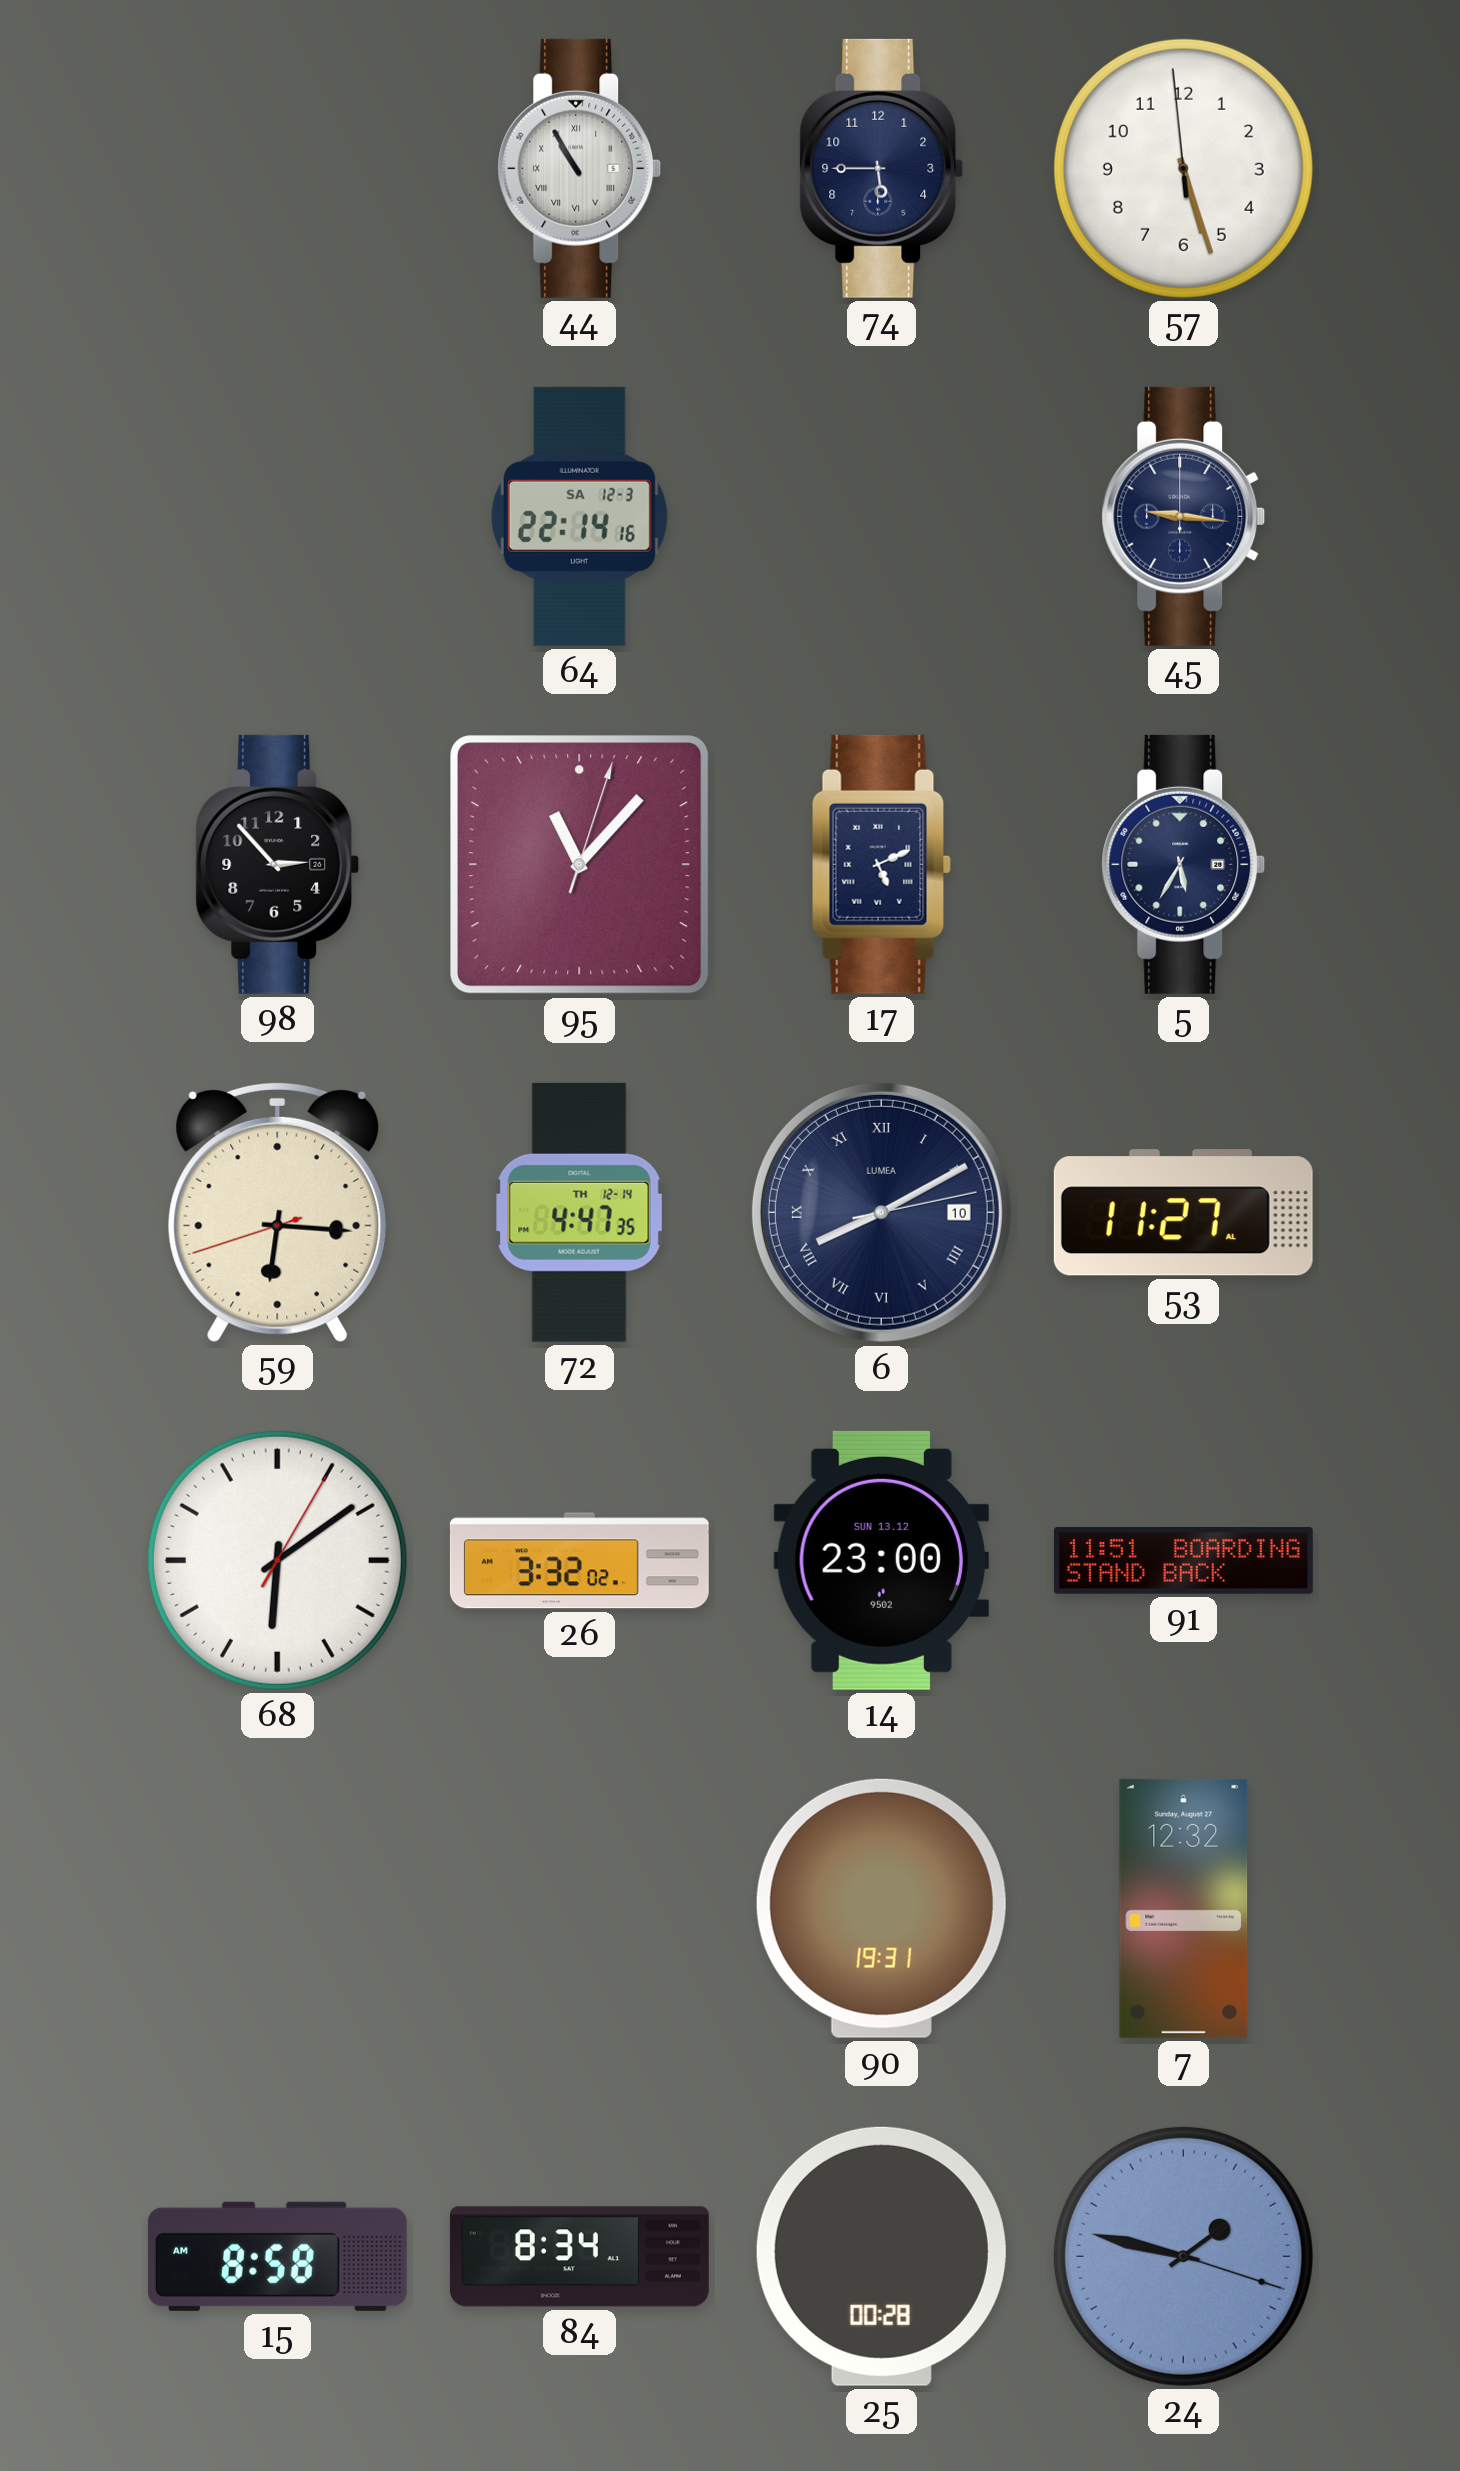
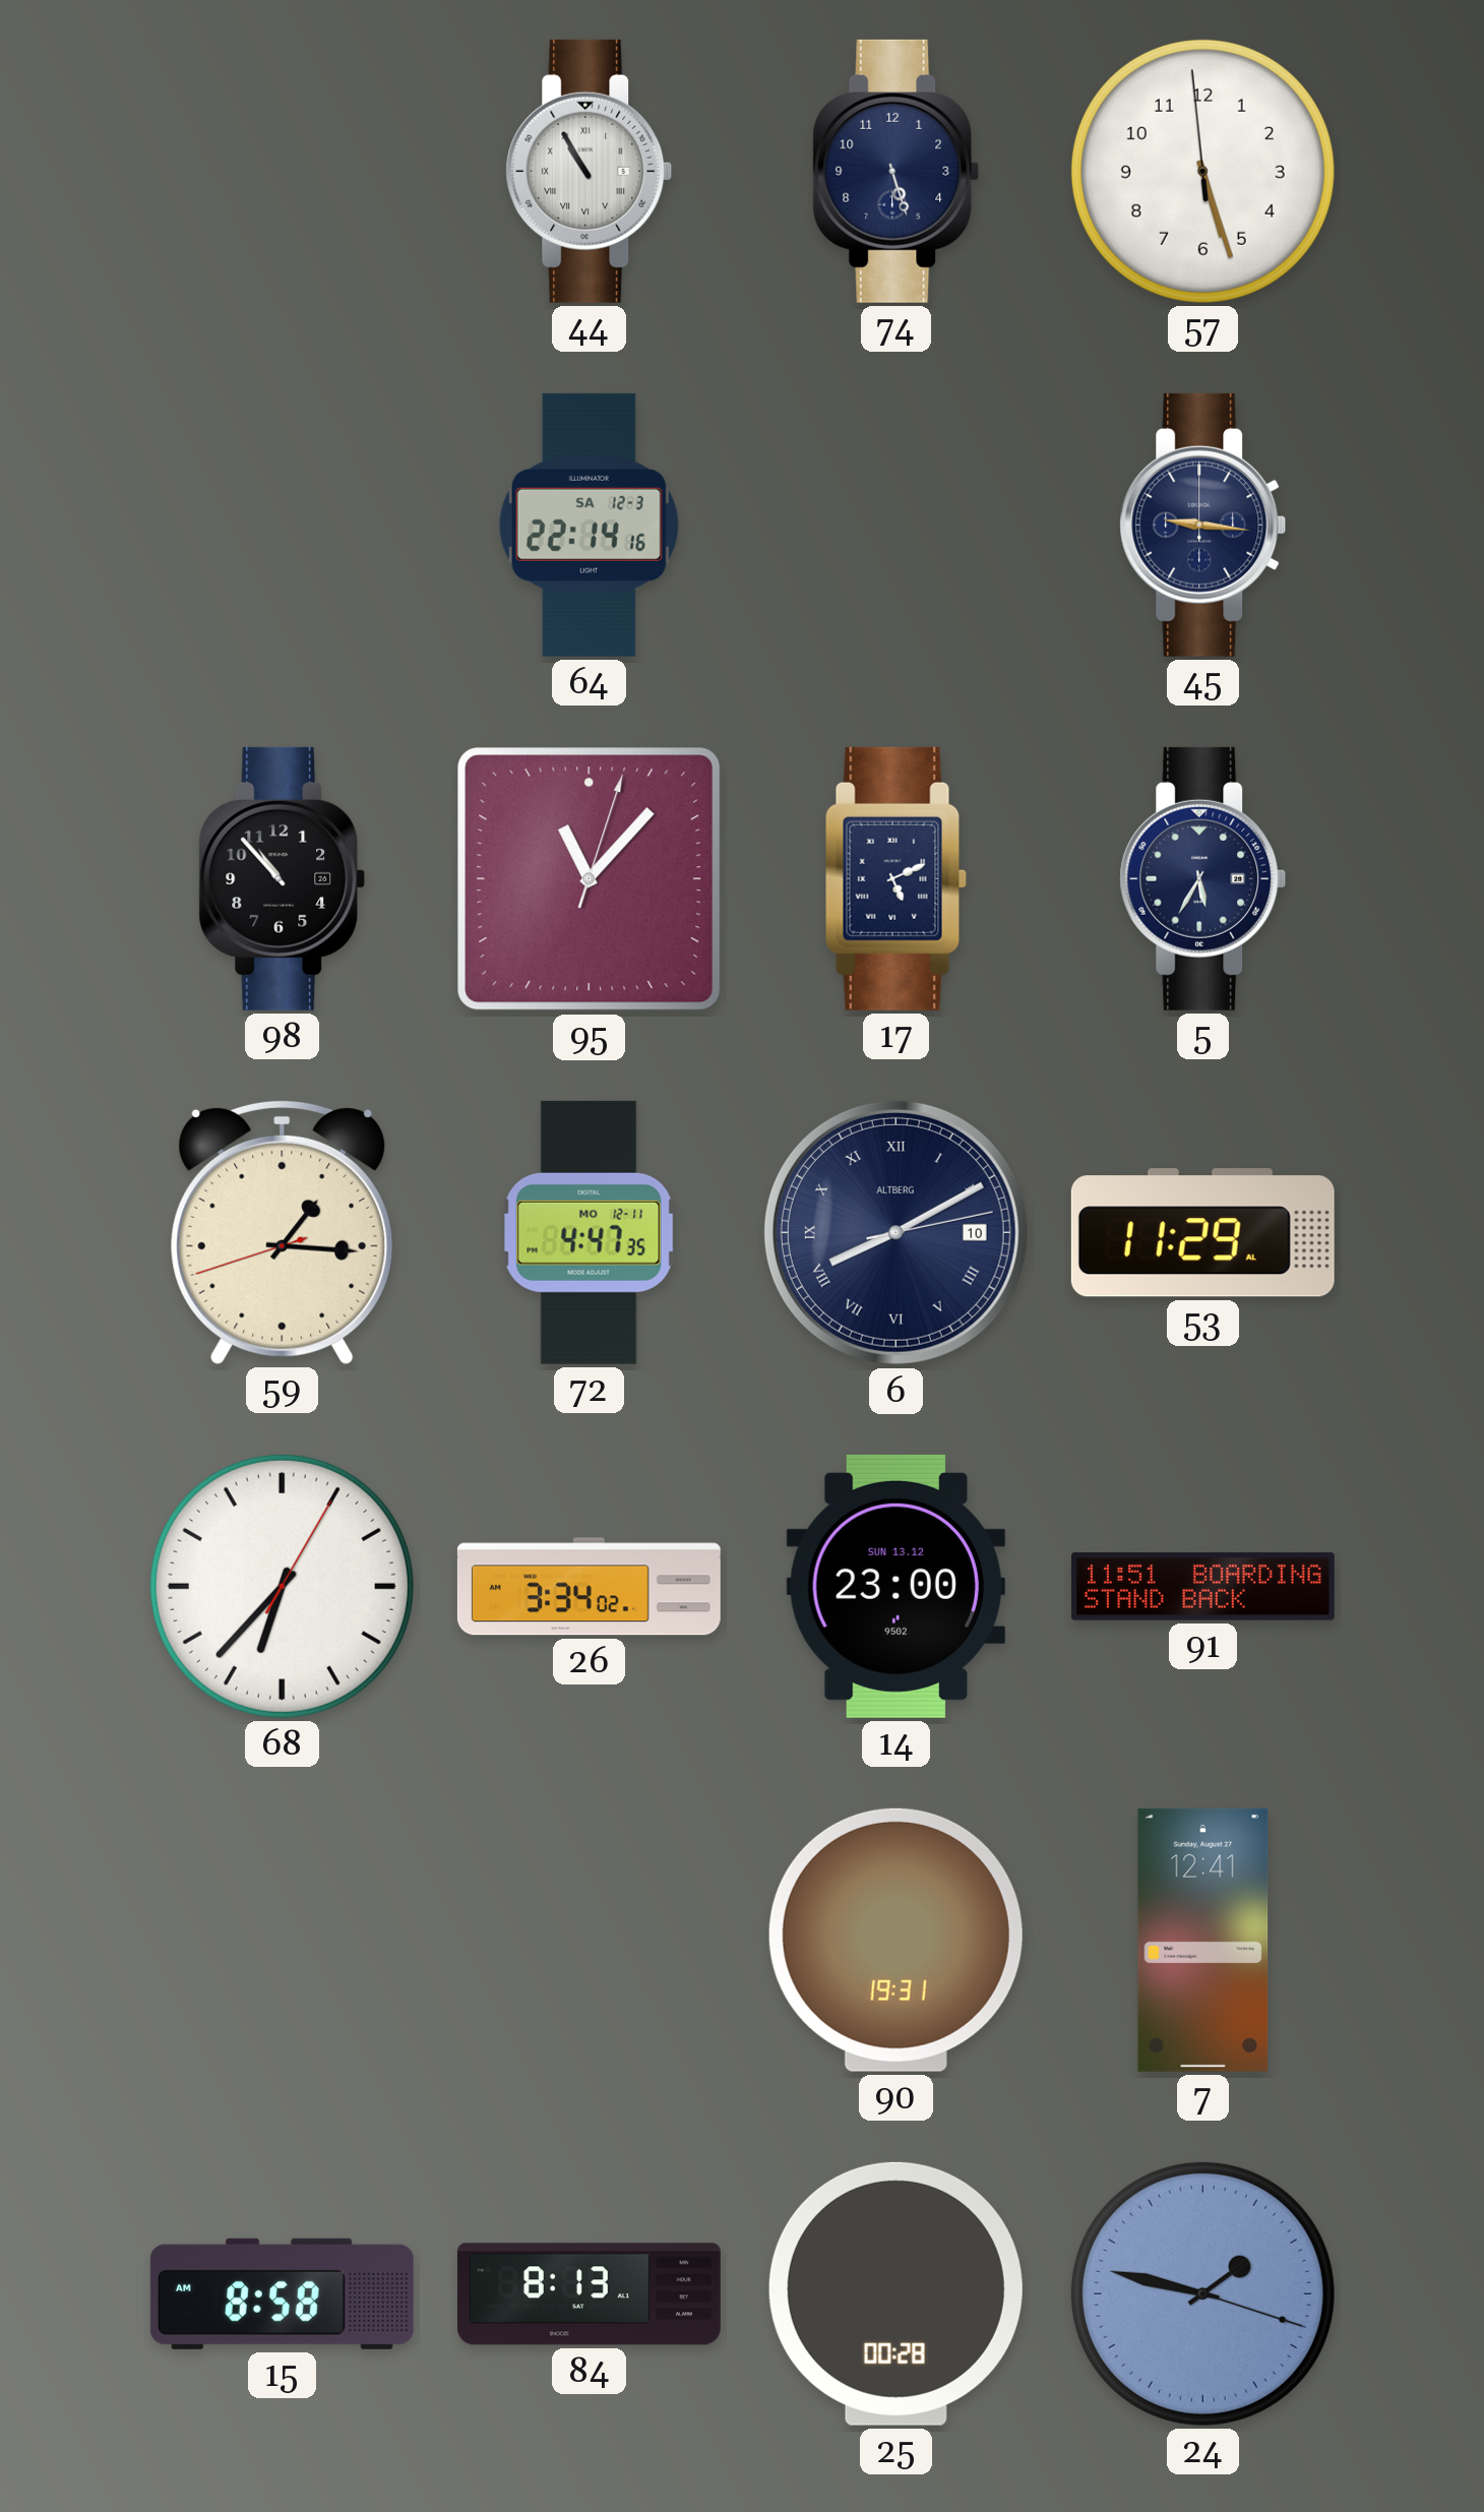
74: 5:45 -> 5:27
98: 2:53 -> 10:53
59: 6:15 -> 1:15
72 date: TH 12-14 -> MO 12-11
6 brand: LUMEA -> ALTBERG
53: 11:27 -> 11:29
68: 6:09 -> 6:37
26: 3:32 -> 3:34
7: 12:32 -> 12:41
84: 8:34 -> 8:13
